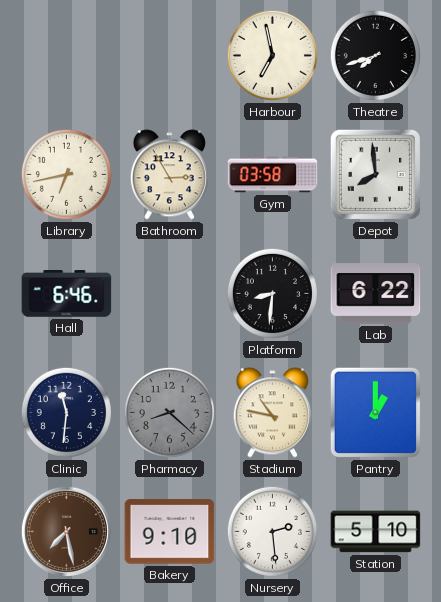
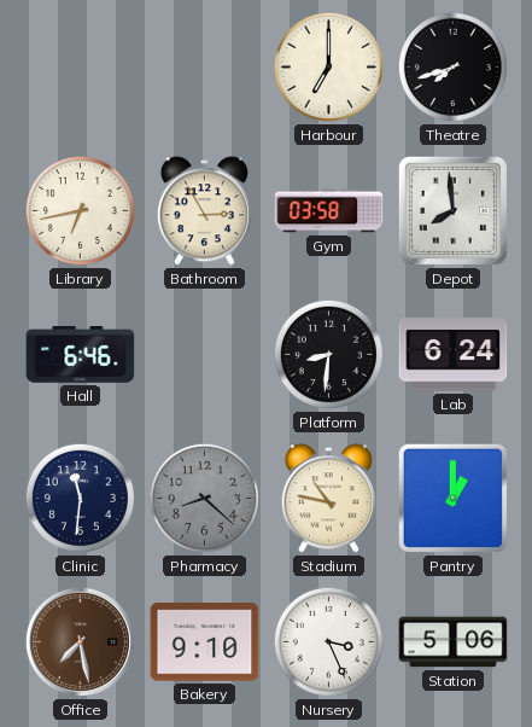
Harbour: 6:58 -> 7:00
Lab: 6:22 -> 6:24
Nursery: 2:29 -> 3:26
Station: 5:10 -> 5:06
